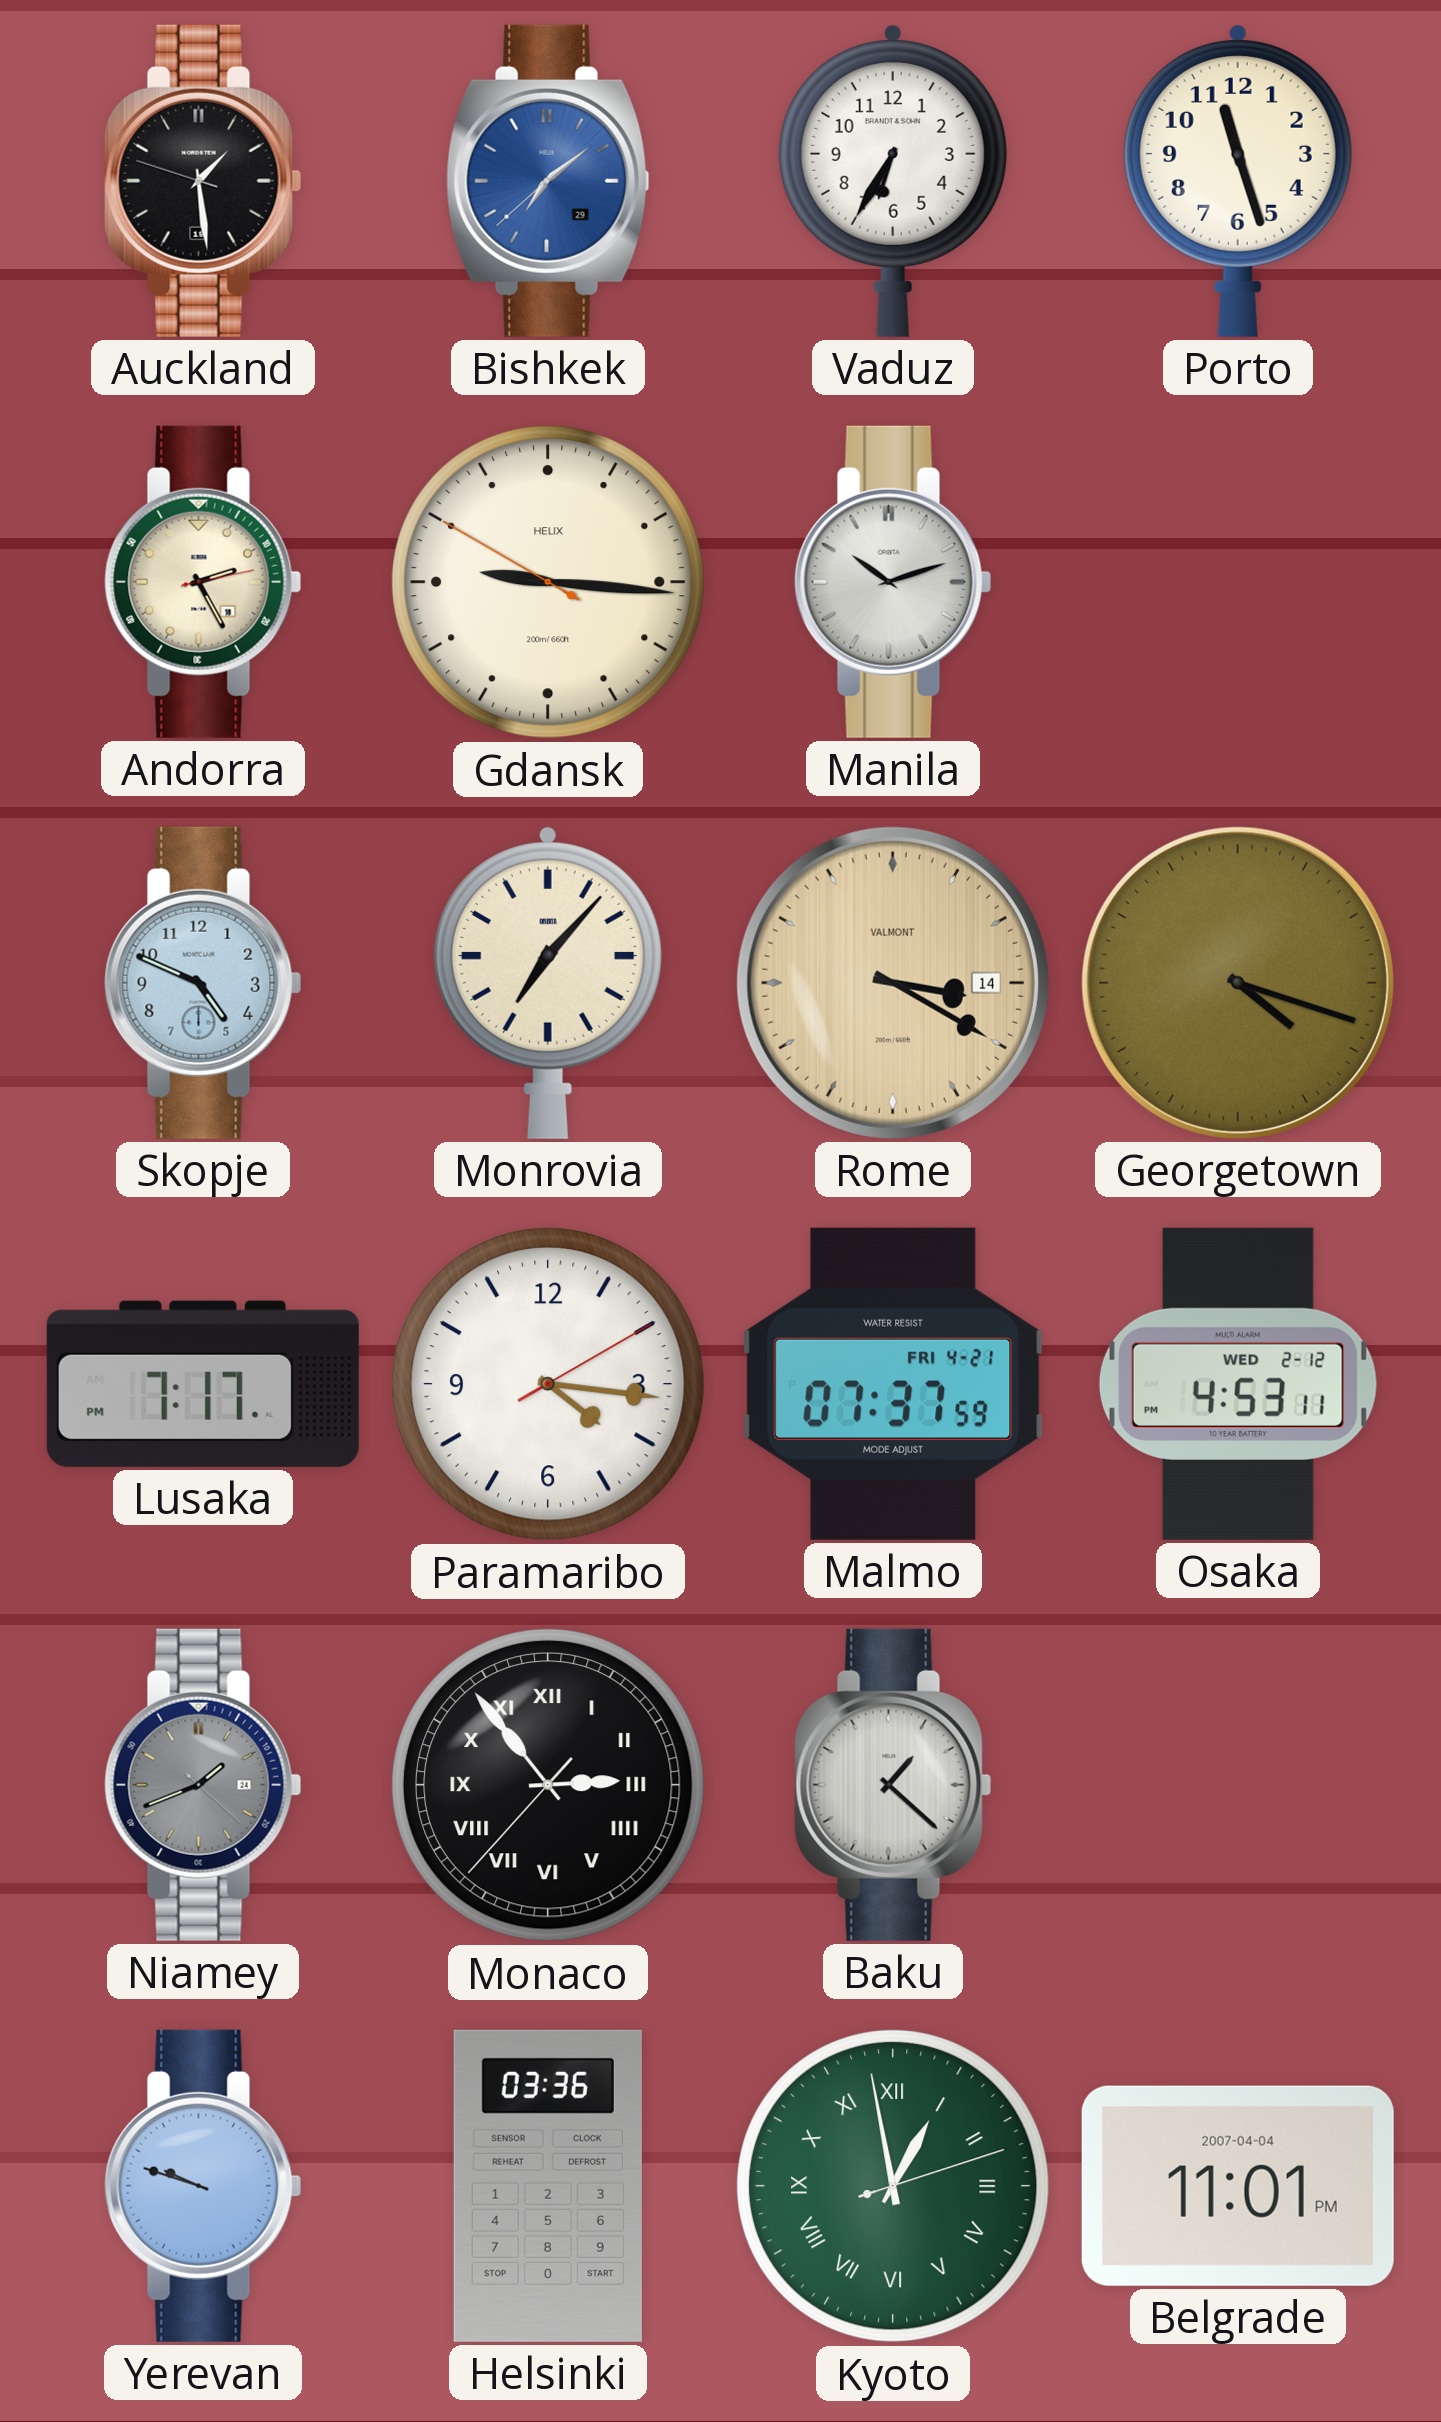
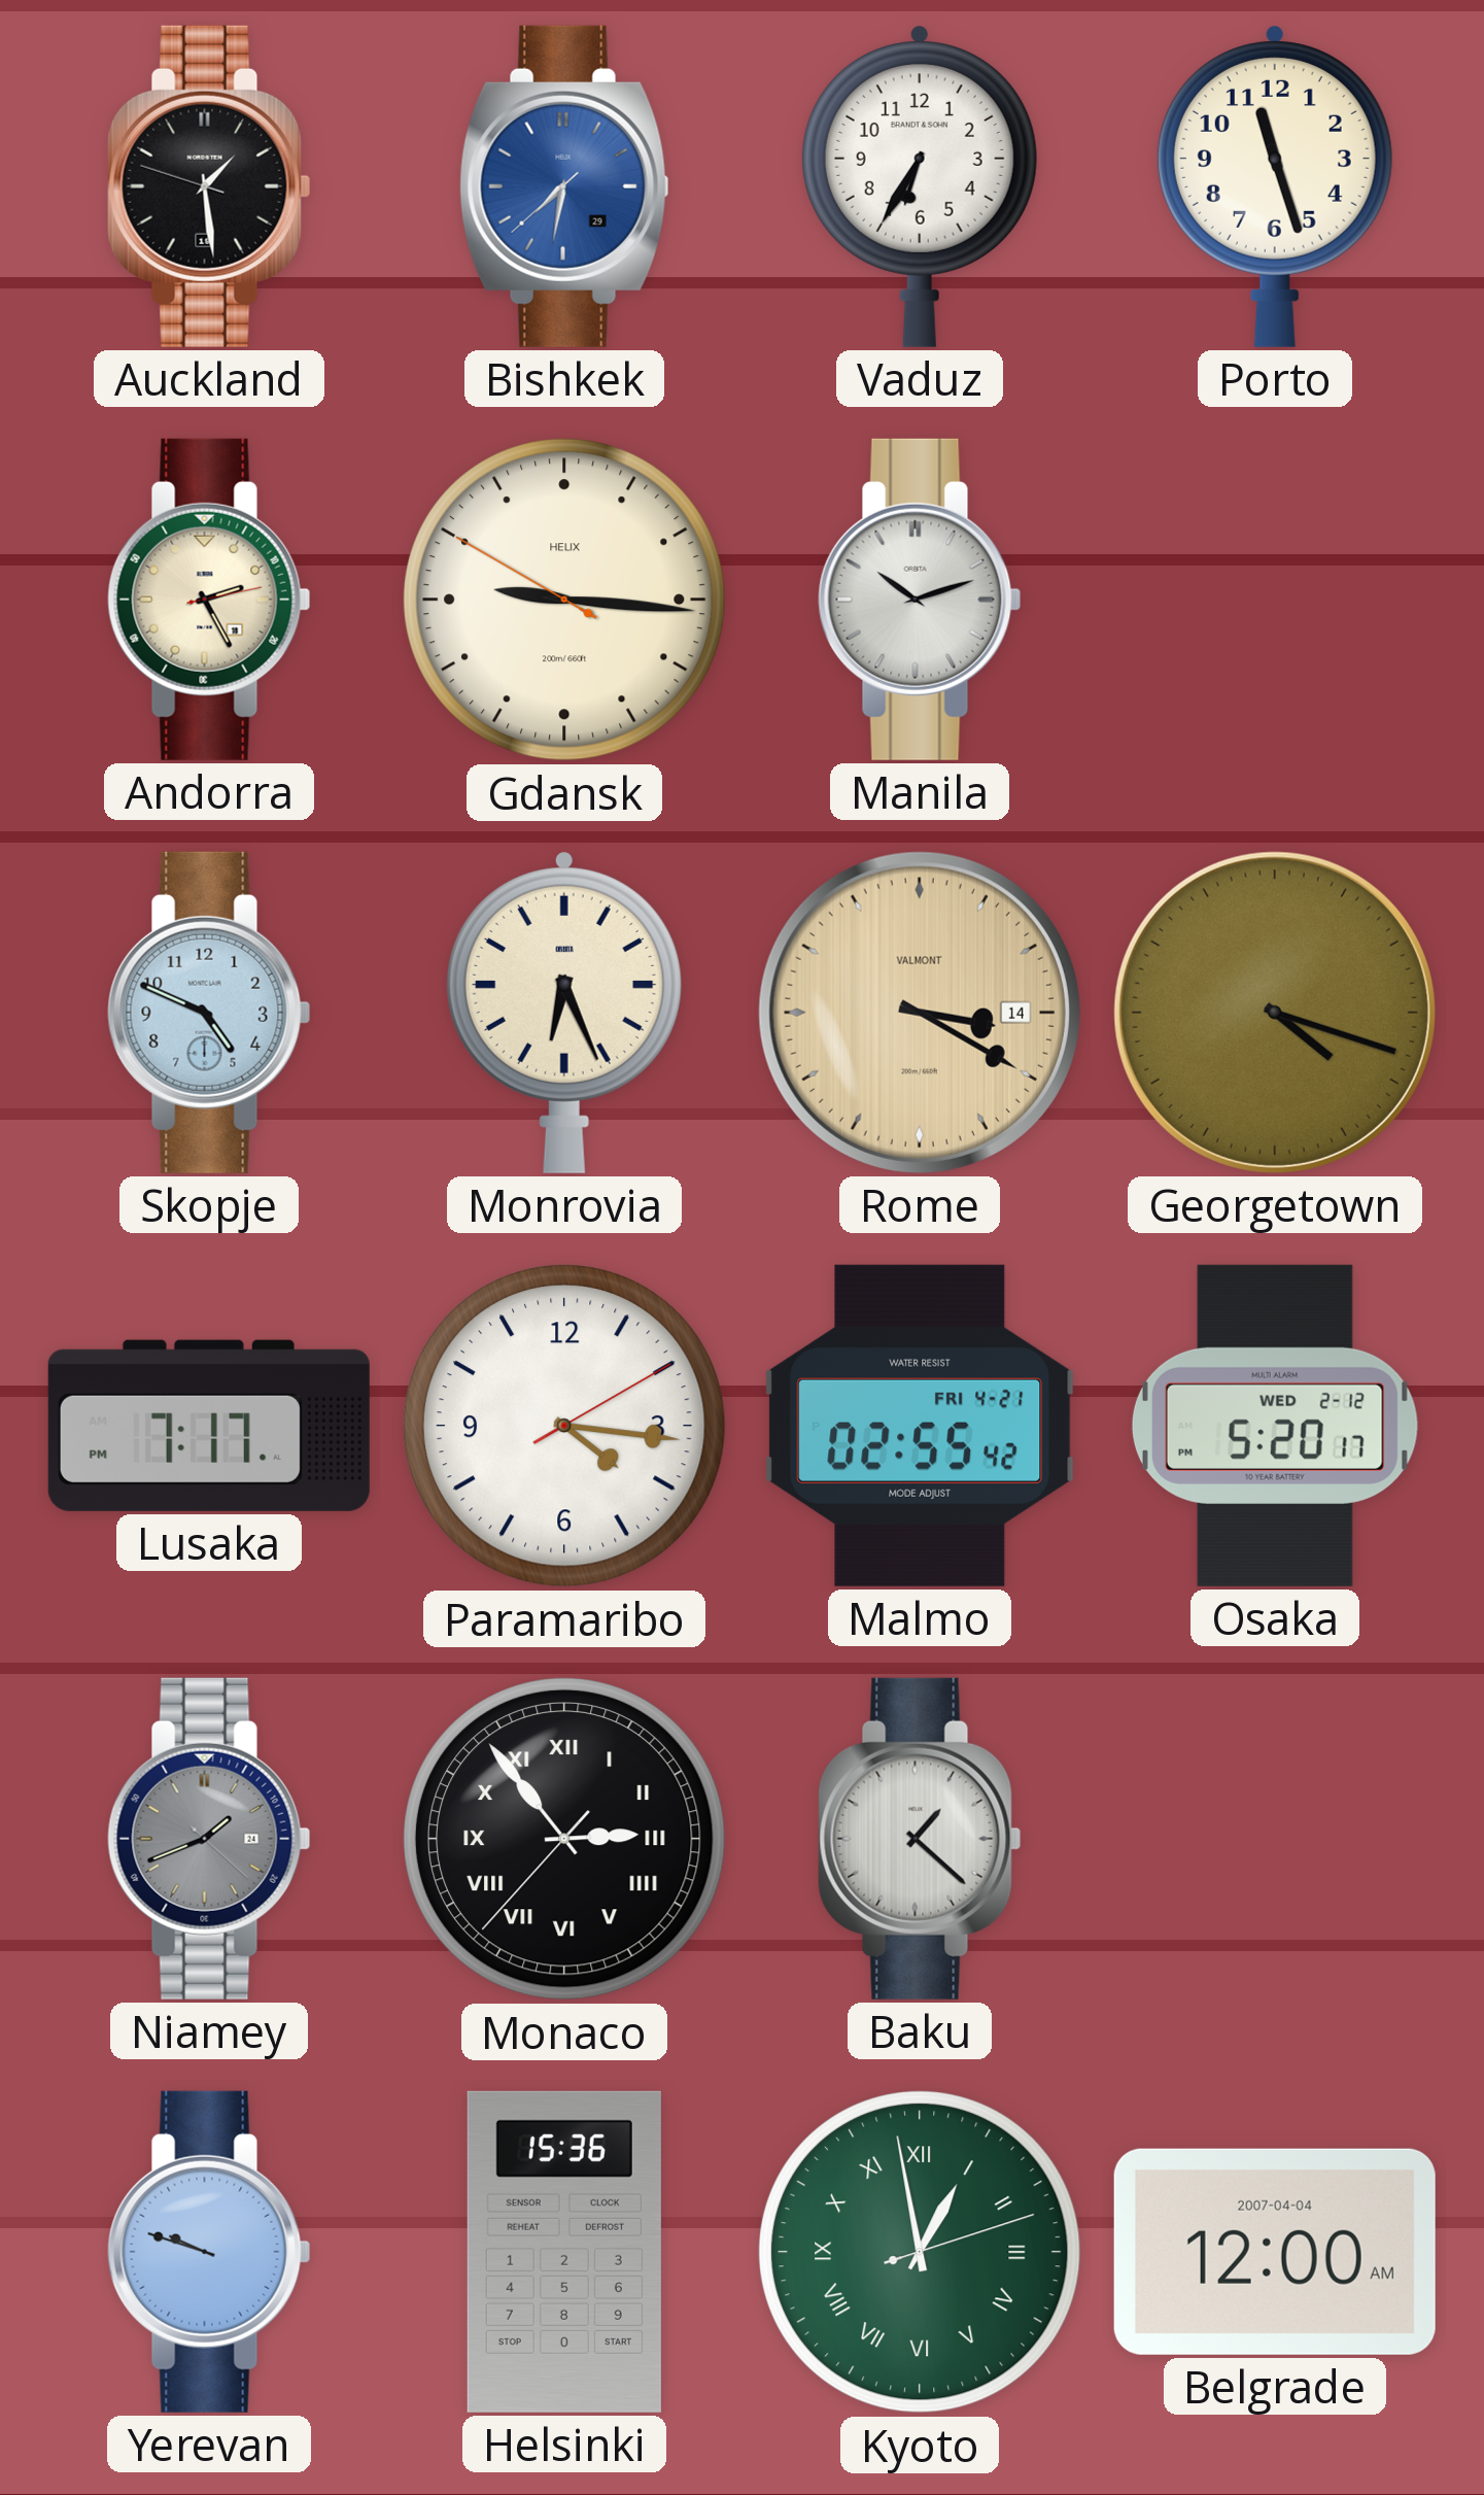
Bishkek: 7:08 -> 7:31
Monrovia: 7:07 -> 6:26
Malmo: 07:37 -> 02:55
Osaka: 4:53 -> 5:20
Helsinki: 03:36 -> 15:36
Belgrade: 11:01 -> 12:00
